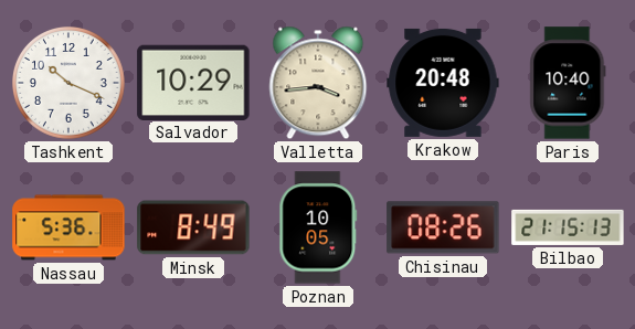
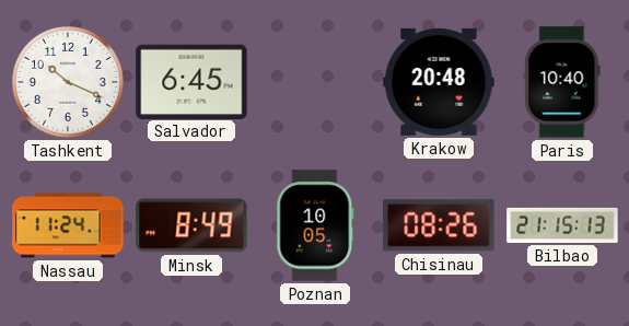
Salvador: 10:29 -> 6:45
Valletta: 3:44 -> none
Nassau: 5:36 -> 11:24
